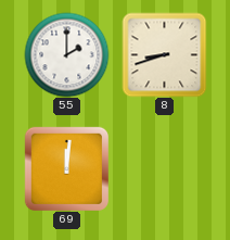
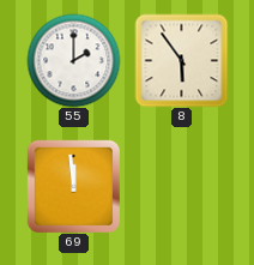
8: 8:42 -> 5:54
69: 12:01 -> 11:59
